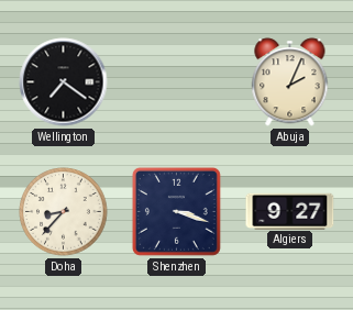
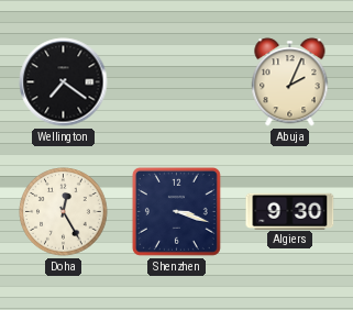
Doha: 8:37 -> 12:25
Algiers: 9:27 -> 9:30
